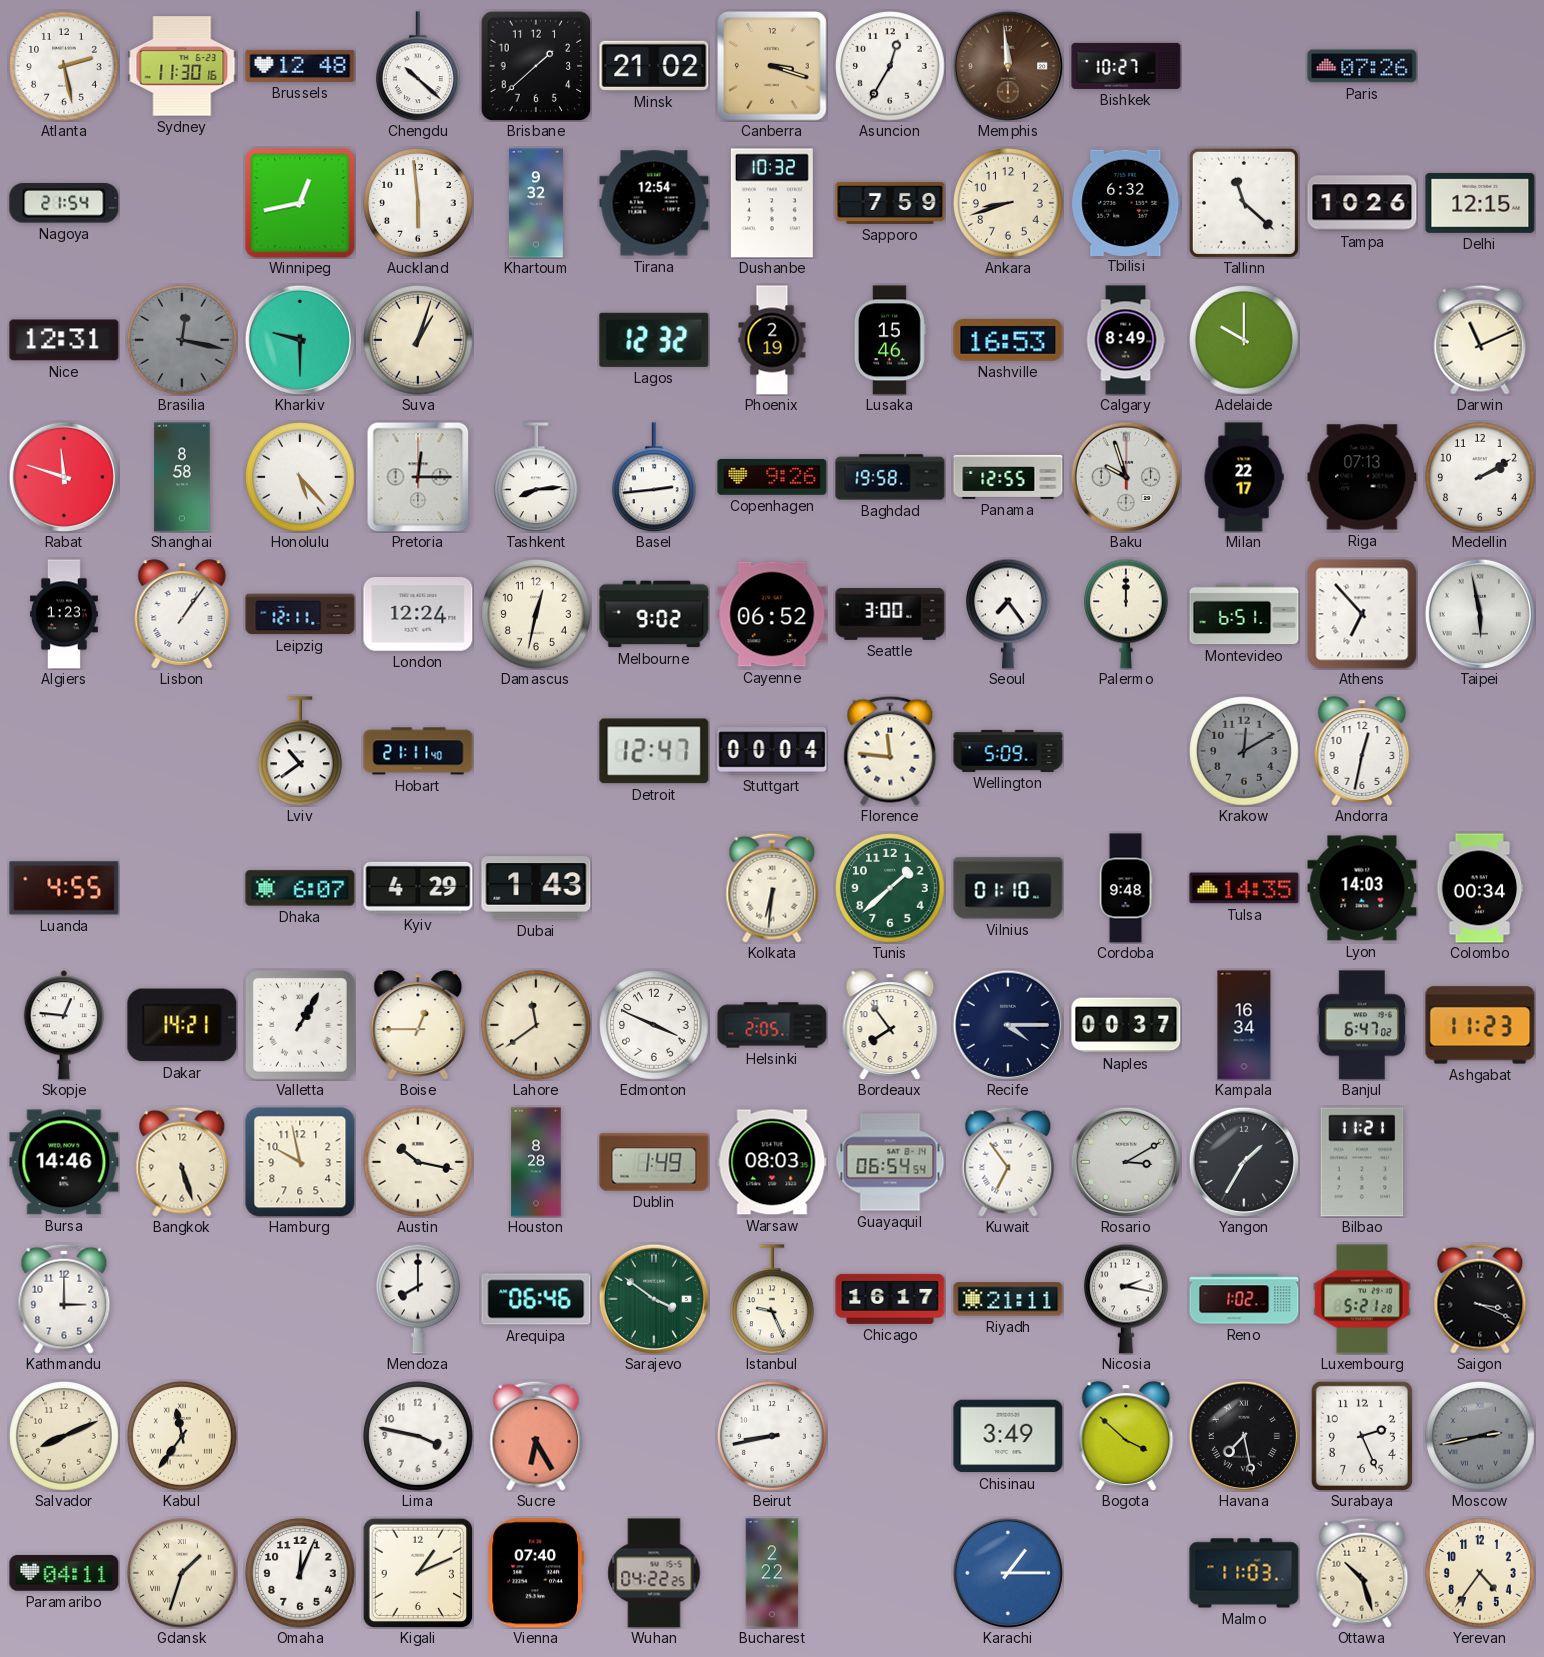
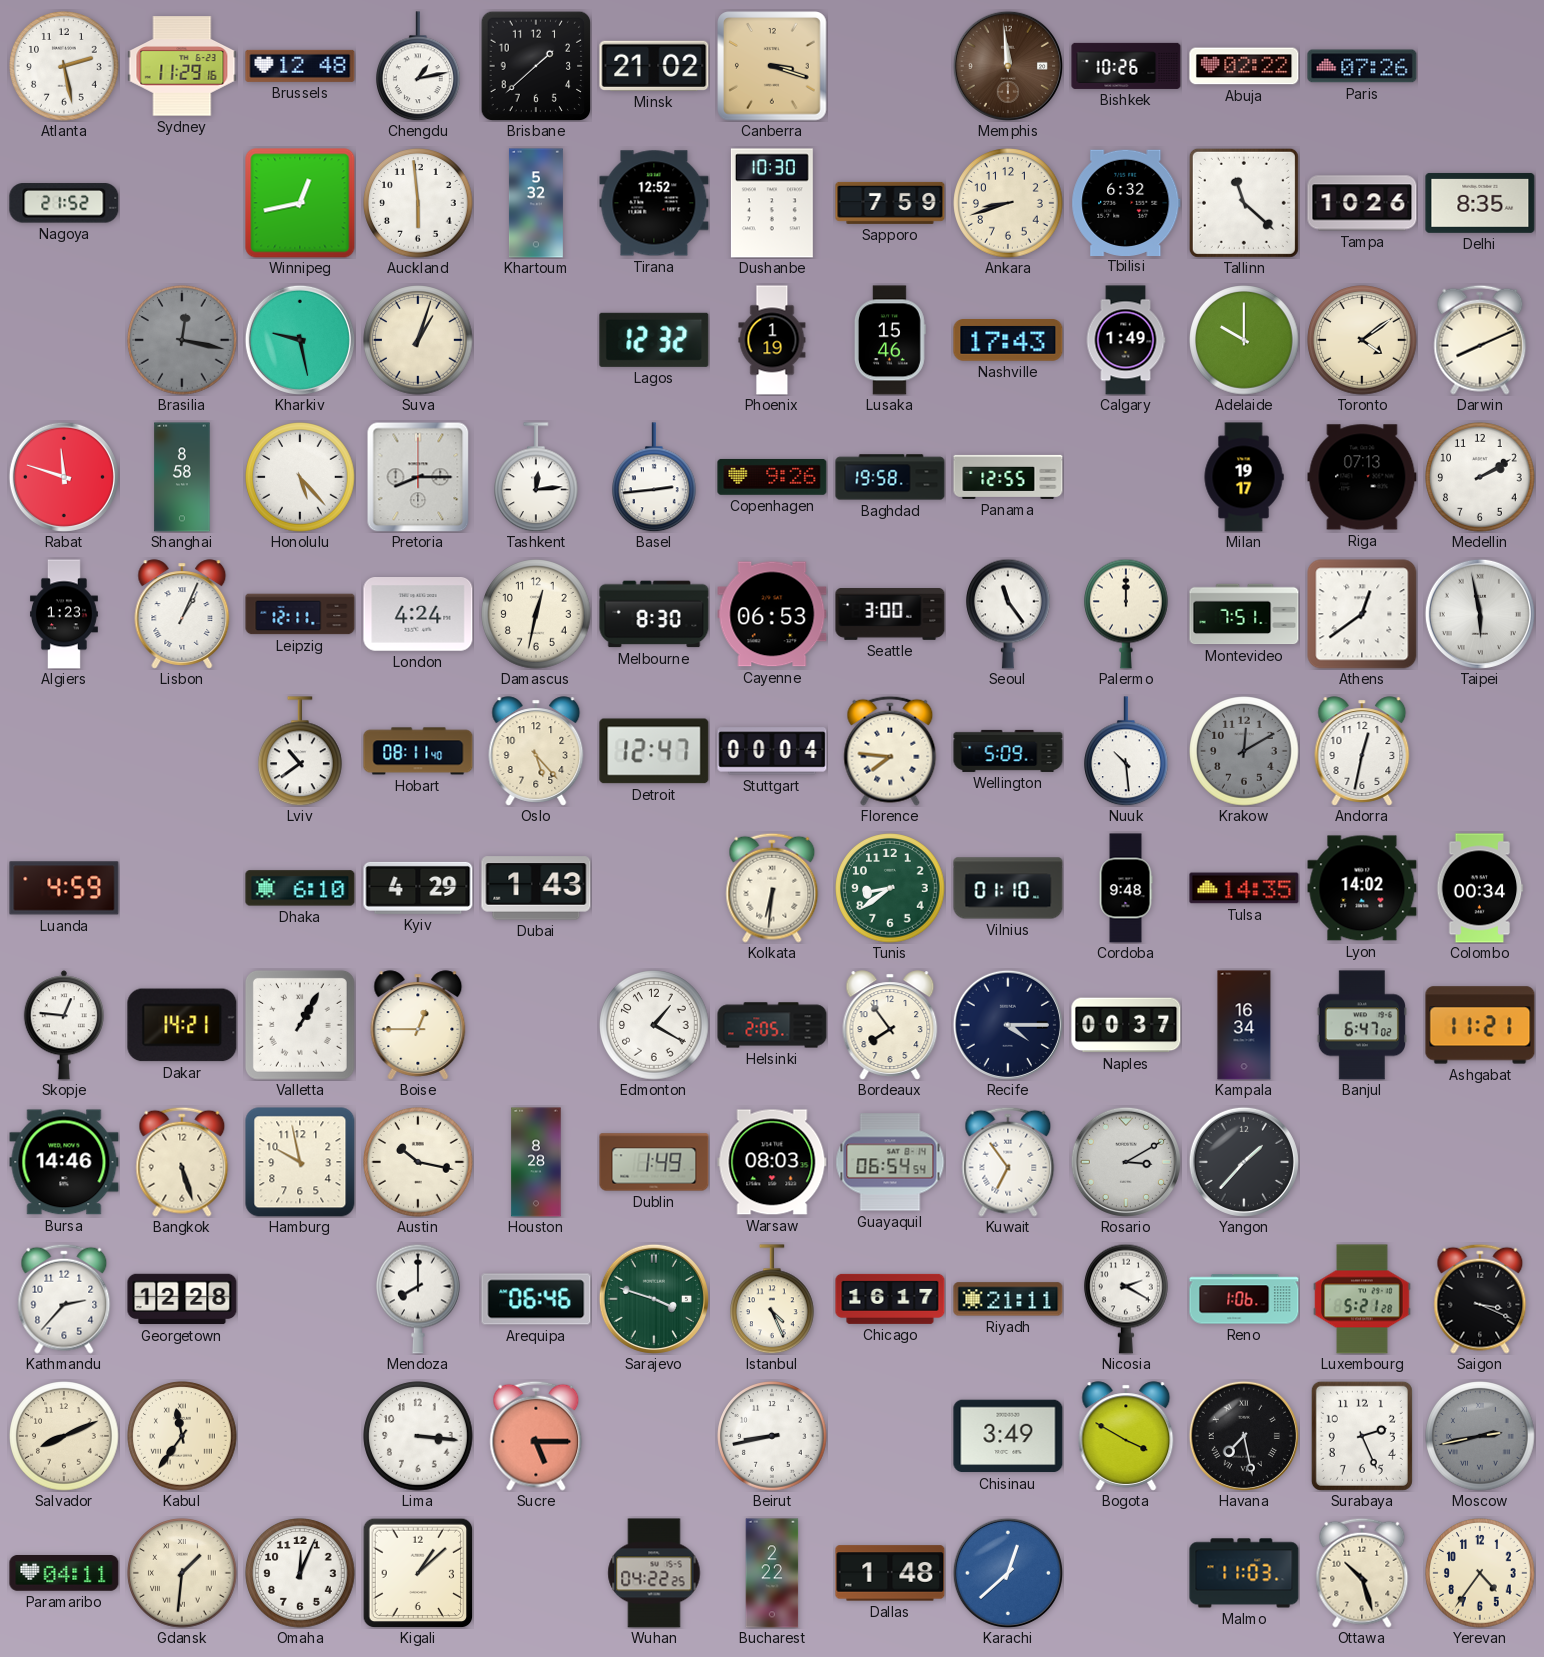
Sydney: 11:30 -> 11:29
Chengdu: 10:22 -> 1:13
Asuncion: 12:35 -> none
Bishkek: 10:27 -> 10:26
Abuja: none -> 02:22
Nagoya: 21:54 -> 21:52
Khartoum: 9:32 -> 5:32
Tirana: 12:54 -> 12:52
Dushanbe: 10:32 -> 10:30
Delhi: 12:15 -> 8:35
Nice: 12:31 -> none
Kharkiv: 9:30 -> 9:28
Phoenix: 2:19 -> 1:19
Nashville: 16:53 -> 17:43
Calgary: 8:49 -> 1:49
Toronto: none -> 4:09
Darwin: 11:11 -> 8:11
Pretoria: 12:15 -> 8:15
Tashkent: 8:14 -> 12:14
Baku: 9:57 -> none
Milan: 22:17 -> 19:17
Lisbon: 1:06 -> 1:04
London: 12:24 -> 4:24
Melbourne: 9:02 -> 8:30
Cayenne: 06:52 -> 06:53
Seoul: 7:24 -> 11:24
Montevideo: 6:51 -> 7:51
Athens: 6:53 -> 12:39
Hobart: 21:11 -> 08:11
Oslo: none -> 5:23
Florence: 11:46 -> 7:46
Nuuk: none -> 10:29
Luanda: 4:55 -> 4:59
Dhaka: 6:07 -> 6:10
Tunis: 1:38 -> 8:39
Lyon: 14:03 -> 14:02
Lahore: 11:39 -> none
Edmonton: 3:49 -> 1:20
Ashgabat: 11:23 -> 11:21
Yangon: 1:35 -> 1:37
Bilbao: 11:21 -> none
Kathmandu: 3:00 -> 2:37
Georgetown: none -> 12:28
Sarajevo: 3:51 -> 3:48
Istanbul: 9:26 -> 4:26
Nicosia: 2:17 -> 2:20
Reno: 1:02 -> 1:06
Lima: 3:47 -> 3:16
Sucre: 6:25 -> 5:15
Bogota: 3:52 -> 3:50
Gdansk: 1:33 -> 1:31
Kigali: 1:11 -> 1:08
Vienna: 07:40 -> none
Dallas: none -> 1:48
Karachi: 1:15 -> 12:38
